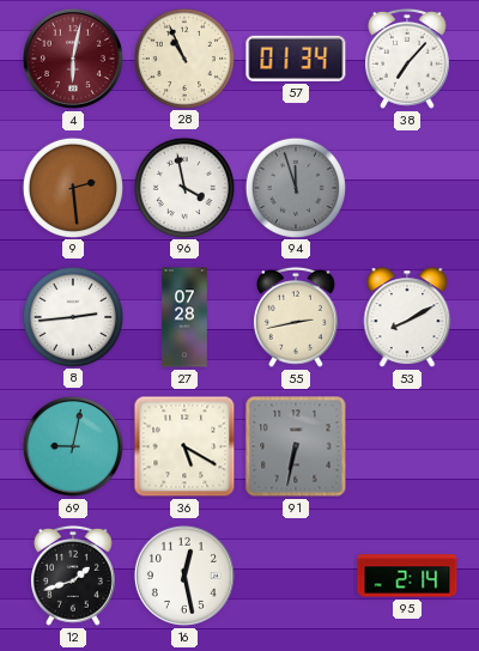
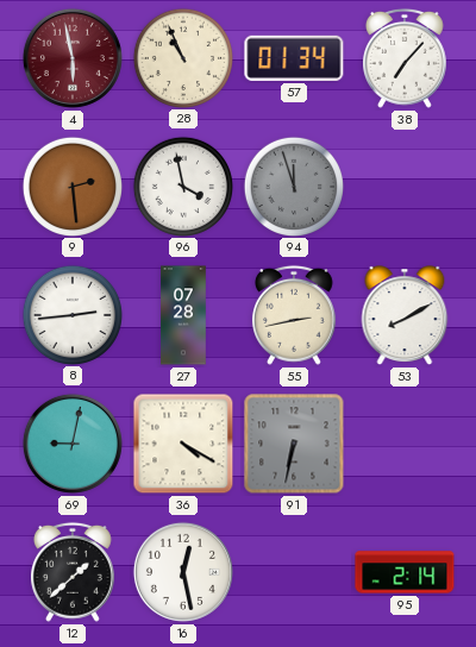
4: 6:02 -> 5:58
36: 5:20 -> 4:20
12: 1:42 -> 1:38
